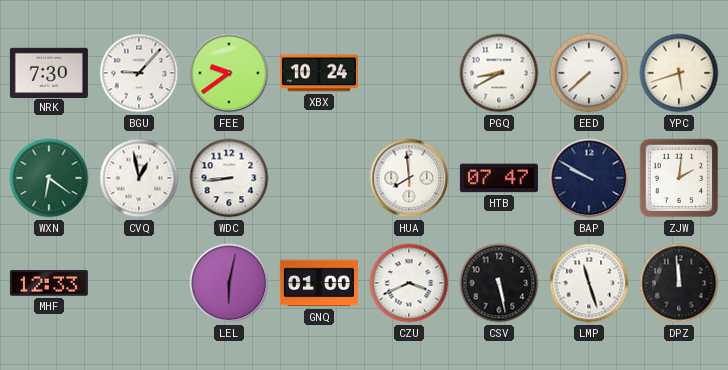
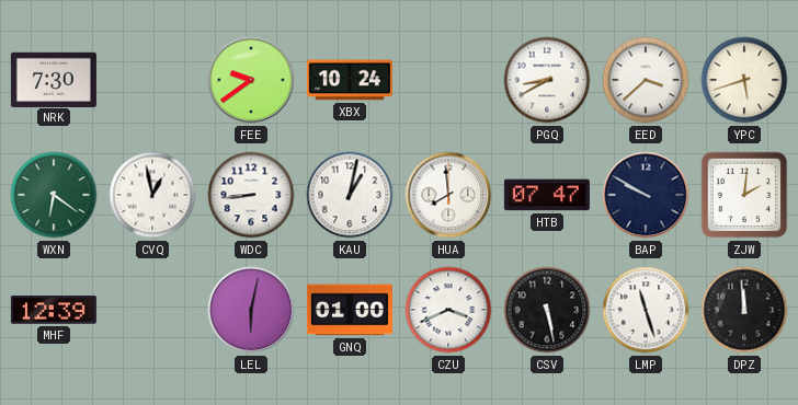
BGU: 9:07 -> none
EED: 7:38 -> 3:38
KAU: none -> 1:02
MHF: 12:33 -> 12:39
